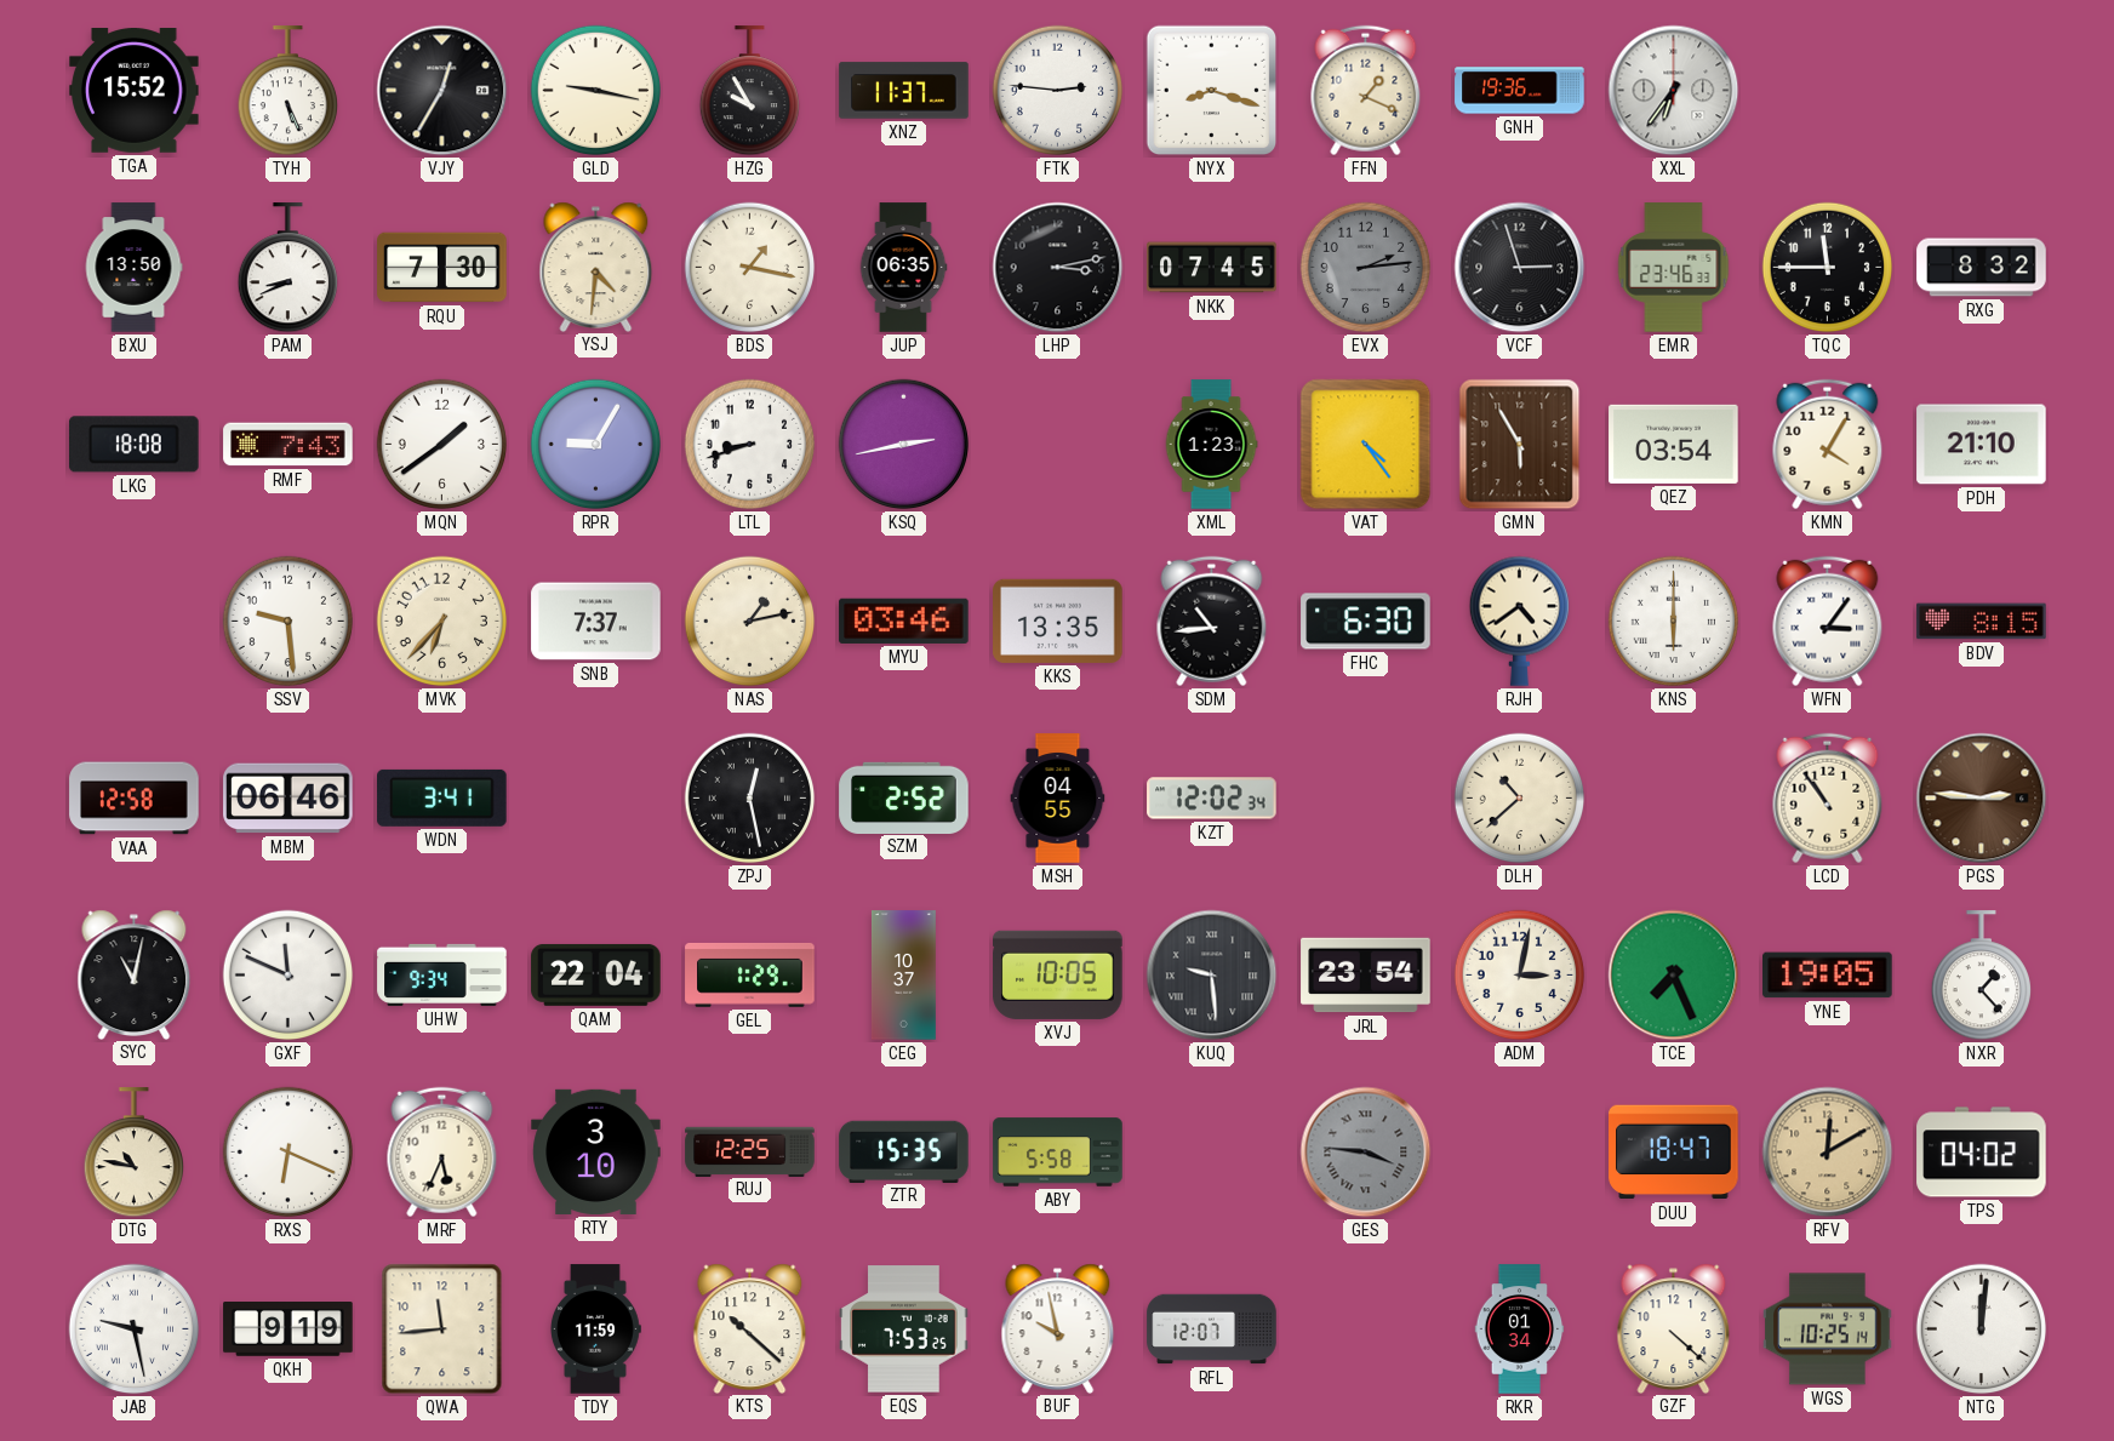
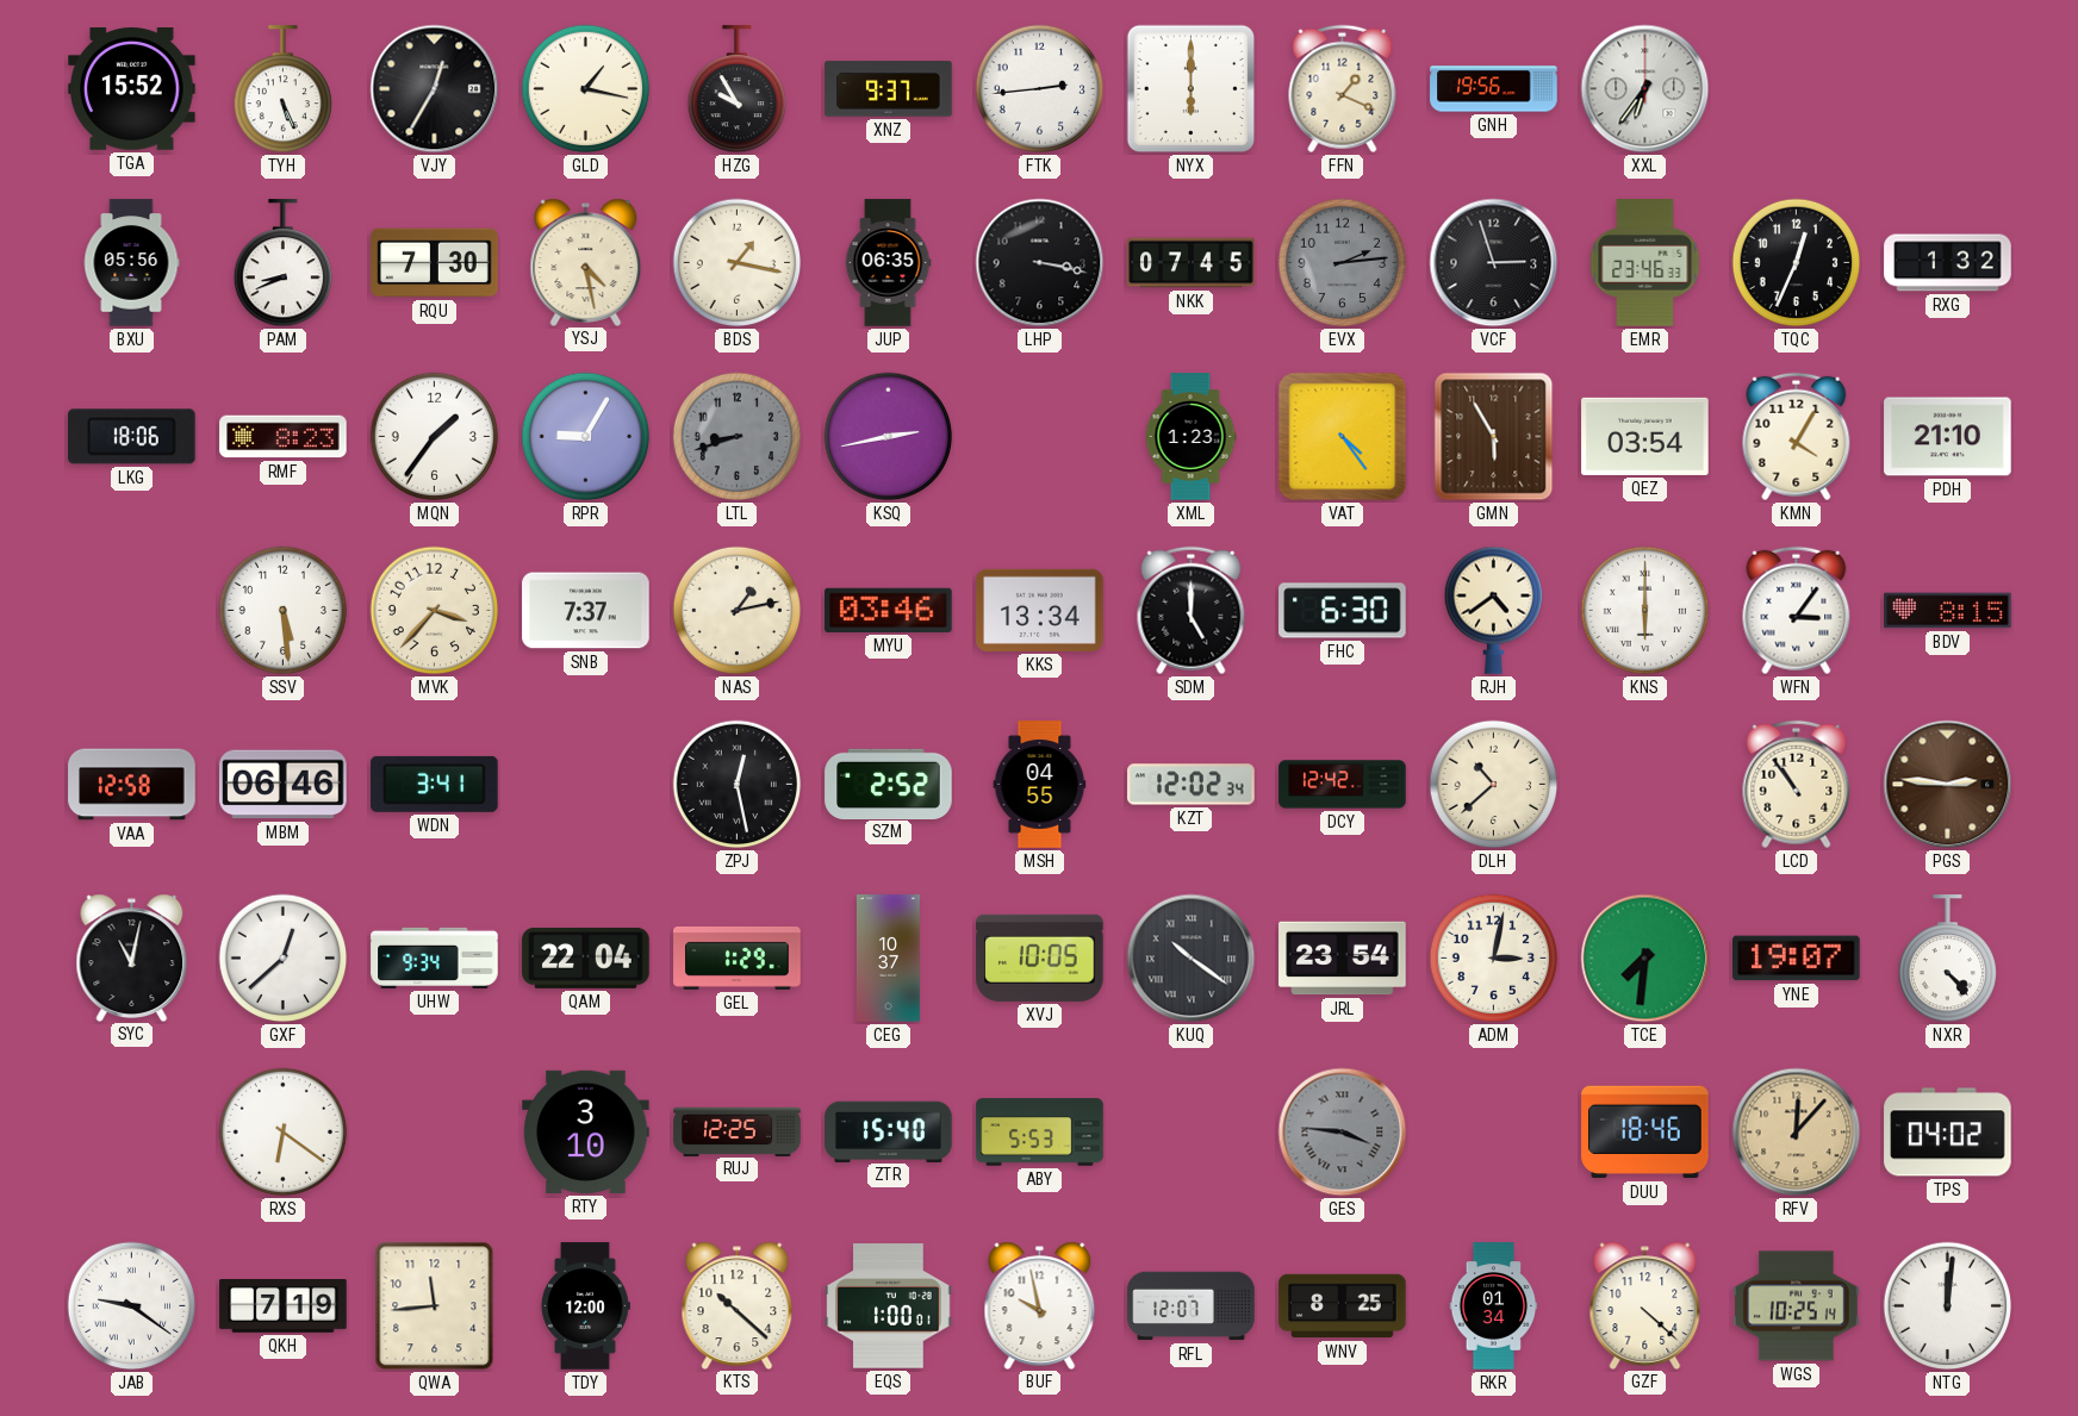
GLD: 9:17 -> 1:17
XNZ: 11:37 -> 9:37
FTK: 2:46 -> 2:44
NYX: 8:18 -> 6:00
GNH: 19:36 -> 19:56
BXU: 13:50 -> 05:56
YSJ: 4:31 -> 4:28
LHP: 3:13 -> 3:17
TQC: 11:45 -> 12:34
RXG: 8:32 -> 1:32
LKG: 18:08 -> 18:06
RMF: 7:43 -> 8:23
MQN: 1:39 -> 1:36
LTL dial: white -> grey
SSV: 9:29 -> 5:29
MVK: 6:37 -> 3:37
KKS: 13:35 -> 13:34
SDM: 10:44 -> 5:00
DCY: none -> 12:42
GXF: 11:49 -> 12:38
KUQ: 9:29 -> 10:21
TCE: 7:26 -> 7:31
YNE: 19:05 -> 19:07
NXR: 1:23 -> 4:23
DTG: 10:47 -> none
RXS: 6:19 -> 6:21
MRF: 5:34 -> none
ZTR: 15:35 -> 15:40
ABY: 5:58 -> 5:53
DUU: 18:47 -> 18:46
RFV: 12:10 -> 12:07
JAB: 9:28 -> 9:21
QKH: 9:19 -> 7:19
TDY: 11:59 -> 12:00
EQS: 7:53 -> 1:00
WNV: none -> 8:25
